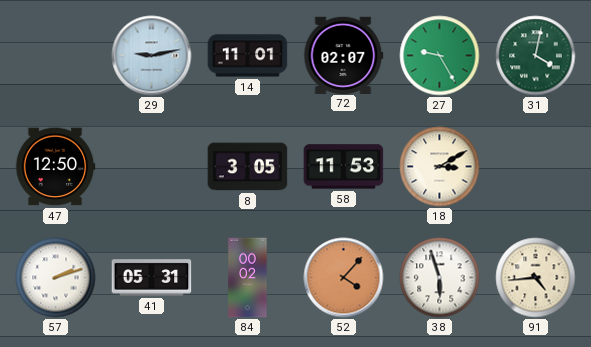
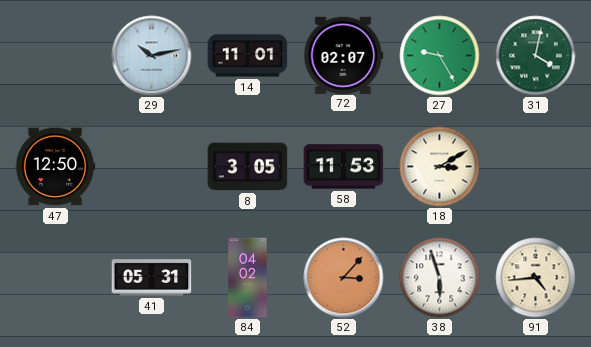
29: 9:13 -> 10:13
57: 2:12 -> none
84: 00:02 -> 04:02
52: 4:07 -> 3:07
